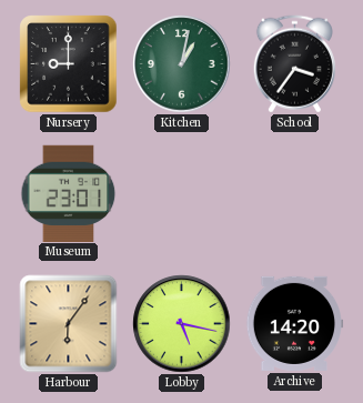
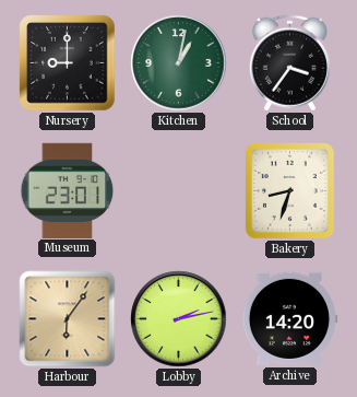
Bakery: none -> 8:33
Lobby: 5:17 -> 2:13
